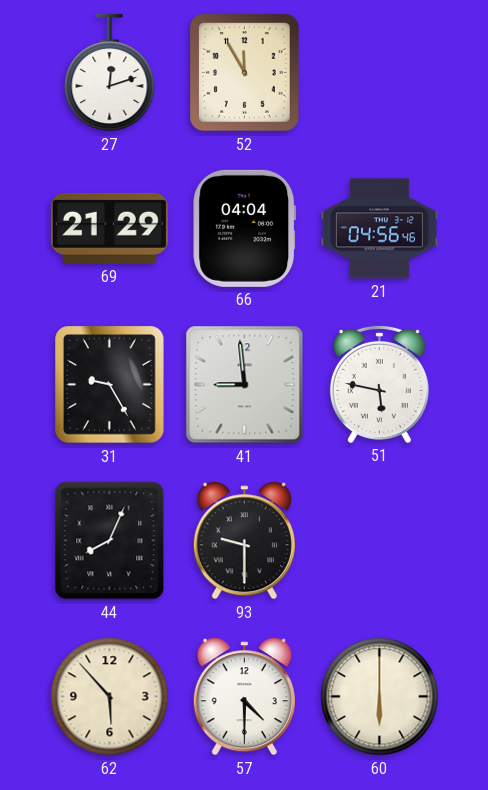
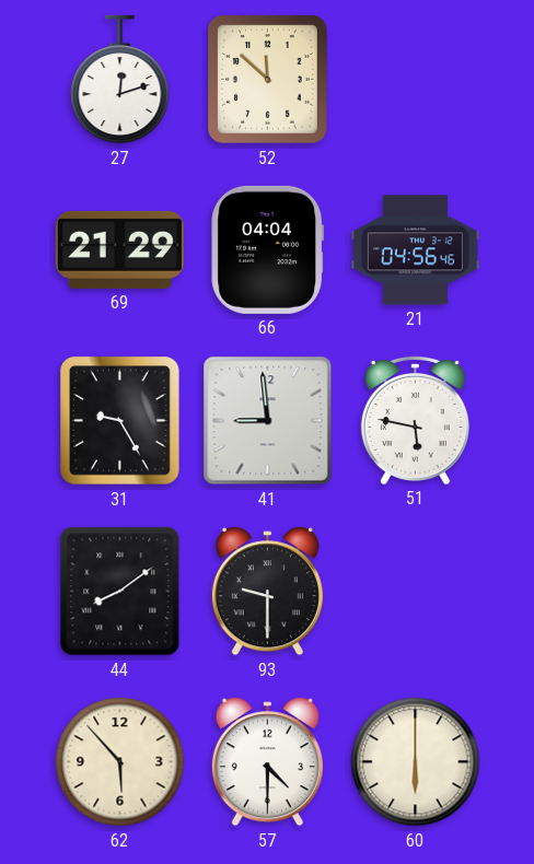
52: 11:55 -> 11:52
44: 8:04 -> 8:09
